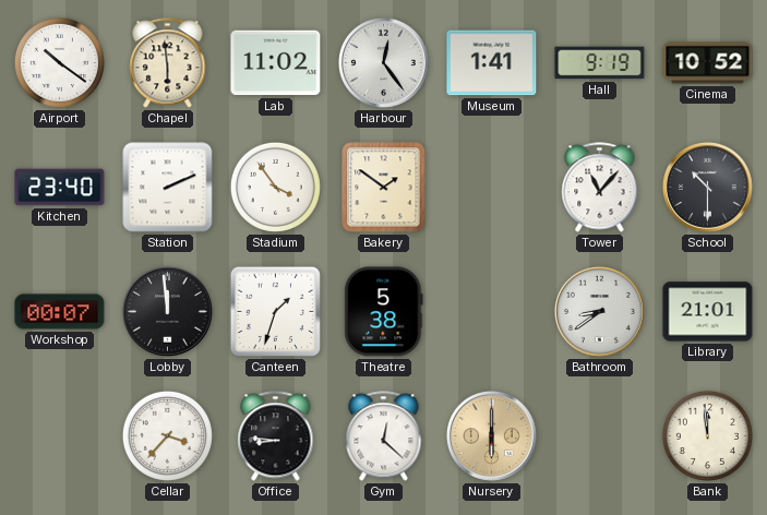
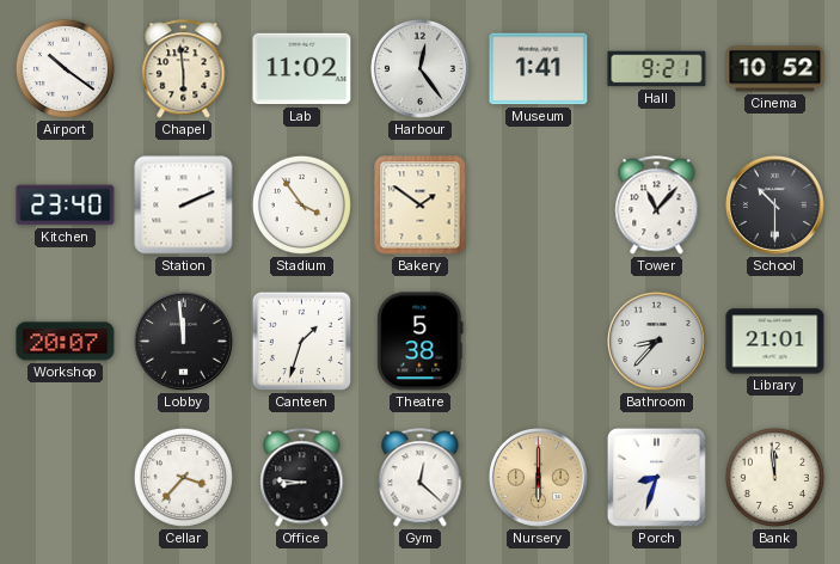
Hall: 9:19 -> 9:21
Workshop: 00:07 -> 20:07
Bathroom: 8:39 -> 8:37
Porch: none -> 8:33
